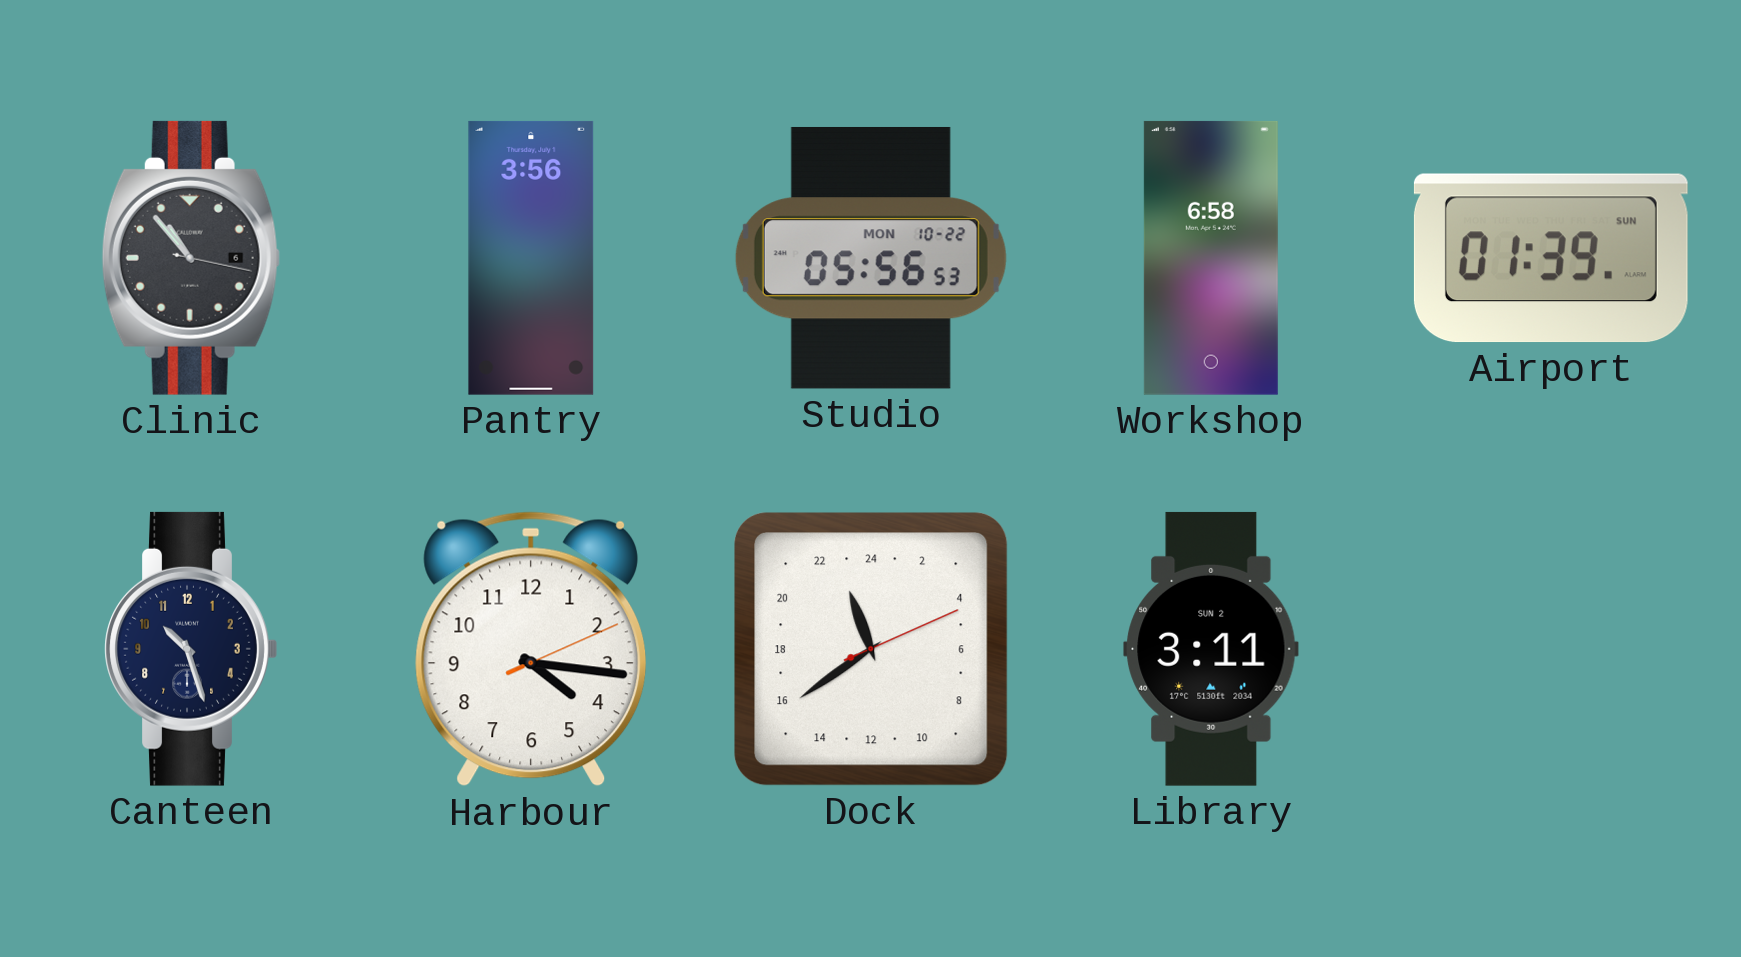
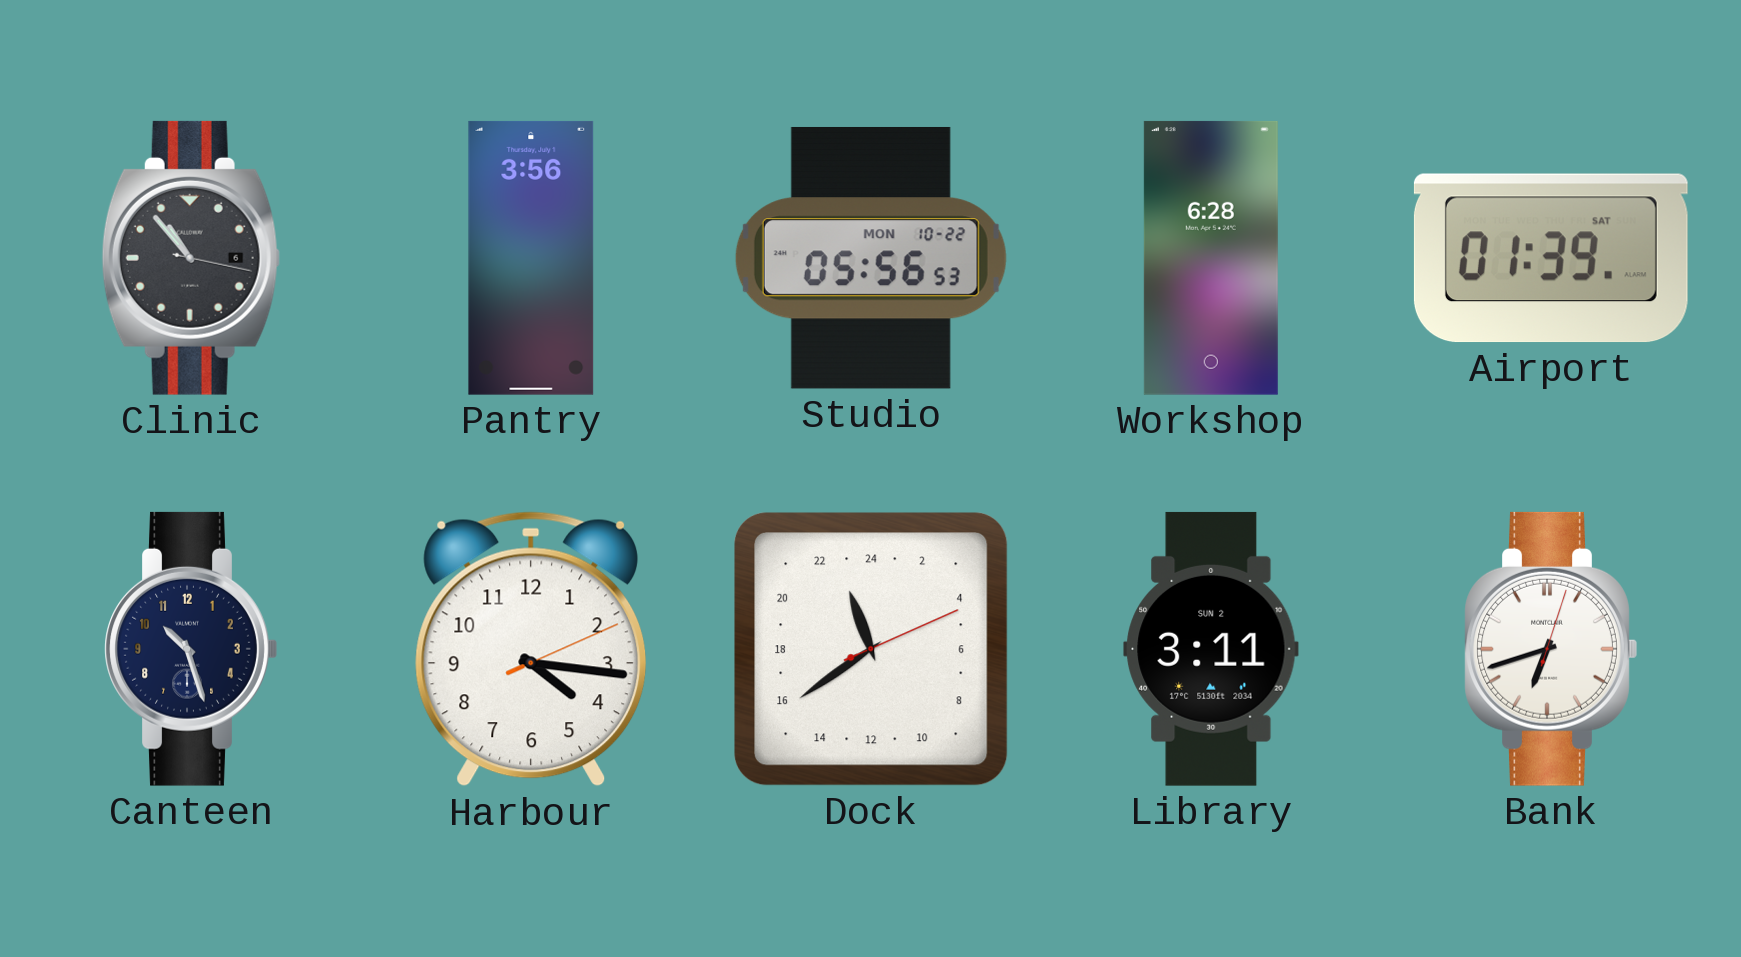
Workshop: 6:58 -> 6:28
Airport date: SUN -> SAT
Bank: none -> 6:42
